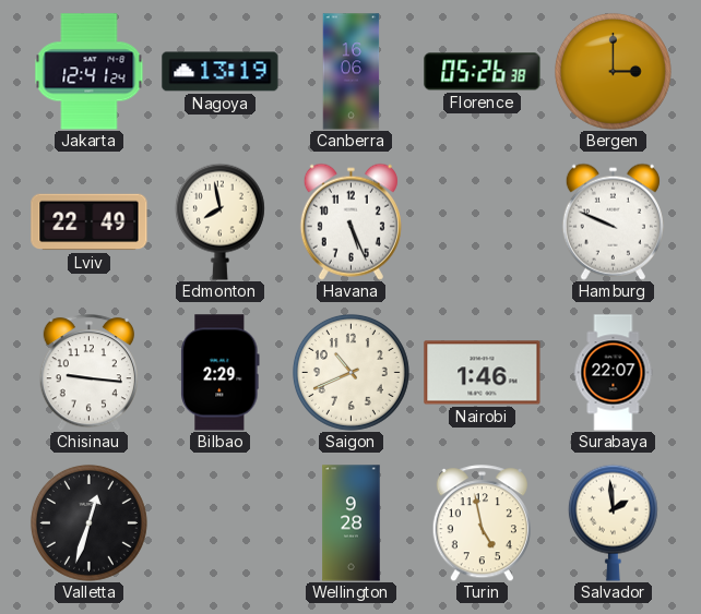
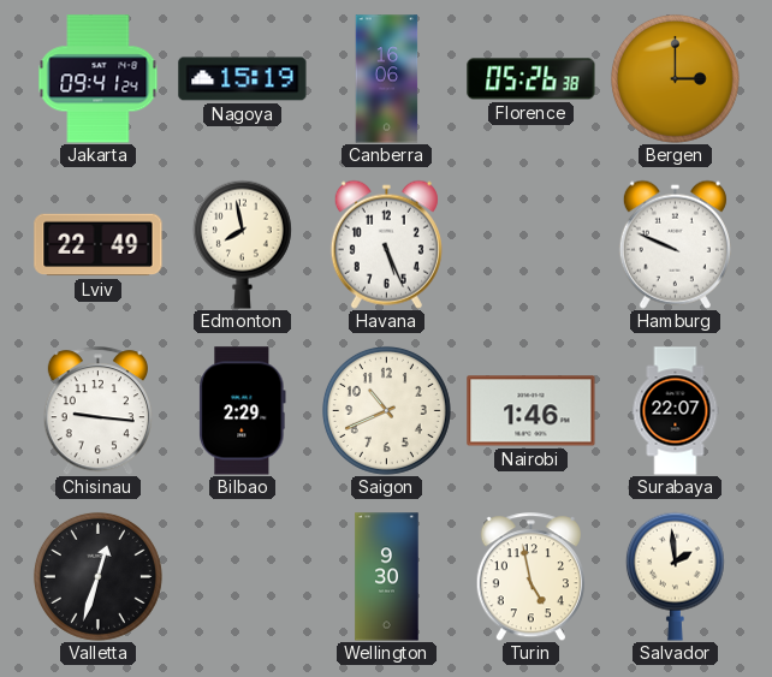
Jakarta: 12:41 -> 09:41
Nagoya: 13:19 -> 15:19
Wellington: 9:28 -> 9:30
